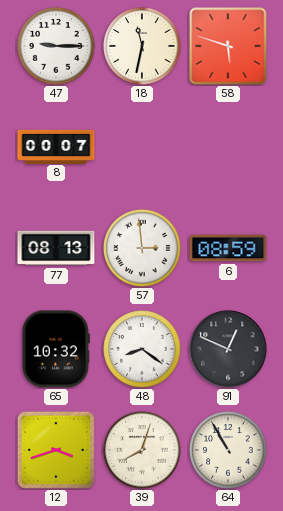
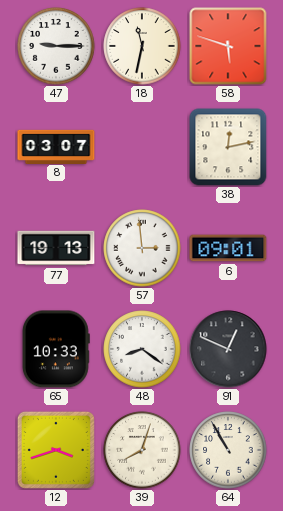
8: 00:07 -> 03:07
38: none -> 12:13
77: 08:13 -> 19:13
6: 08:59 -> 09:01
65: 10:32 -> 10:33
